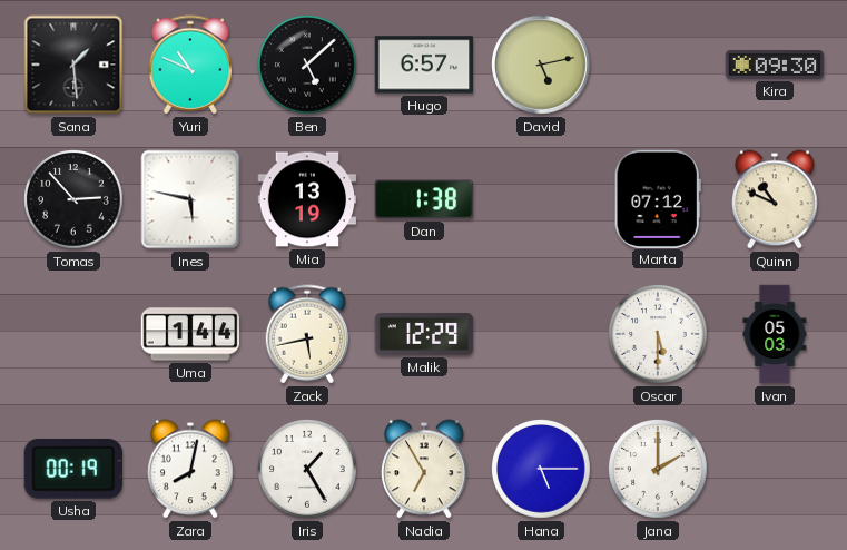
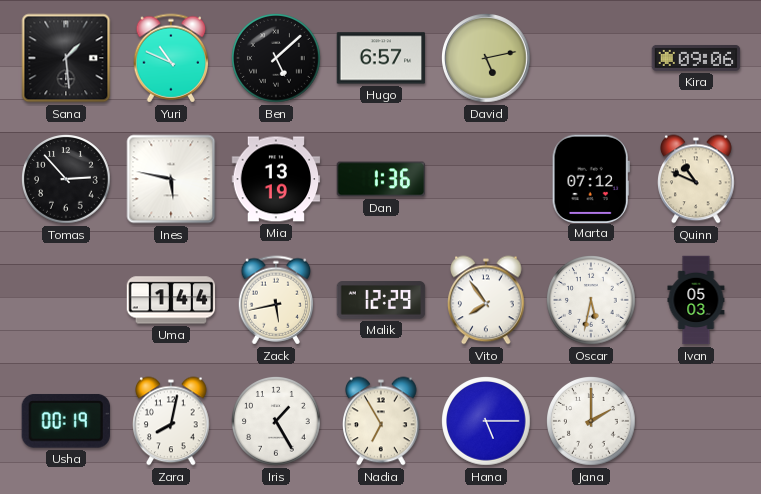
Kira: 09:30 -> 09:06
Dan: 1:38 -> 1:36
Vito: none -> 7:54
Oscar: 5:30 -> 5:32
